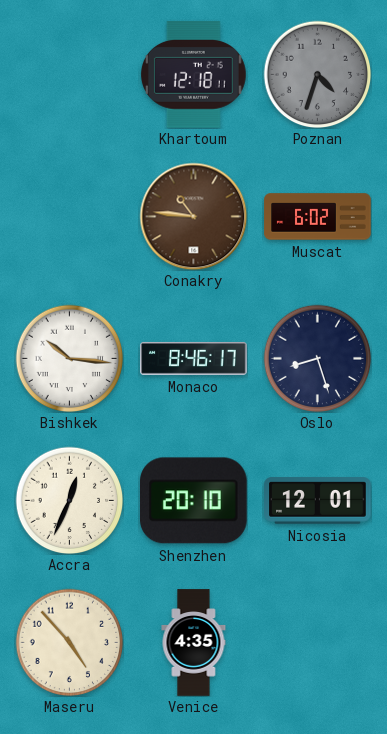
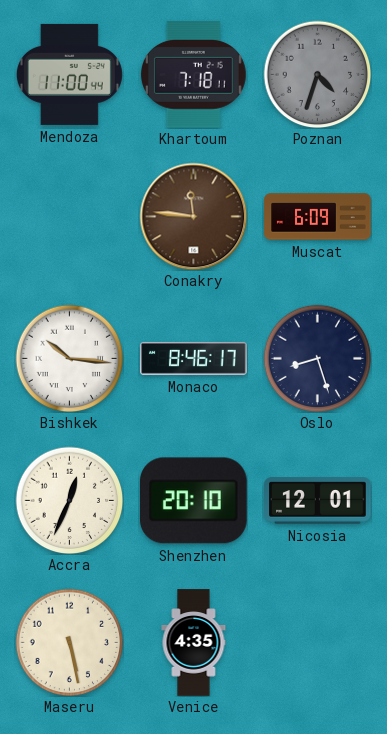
Mendoza: none -> 11:00
Khartoum: 12:18 -> 7:18
Conakry: 10:46 -> 11:46
Muscat: 6:02 -> 6:09
Maseru: 4:53 -> 5:28
